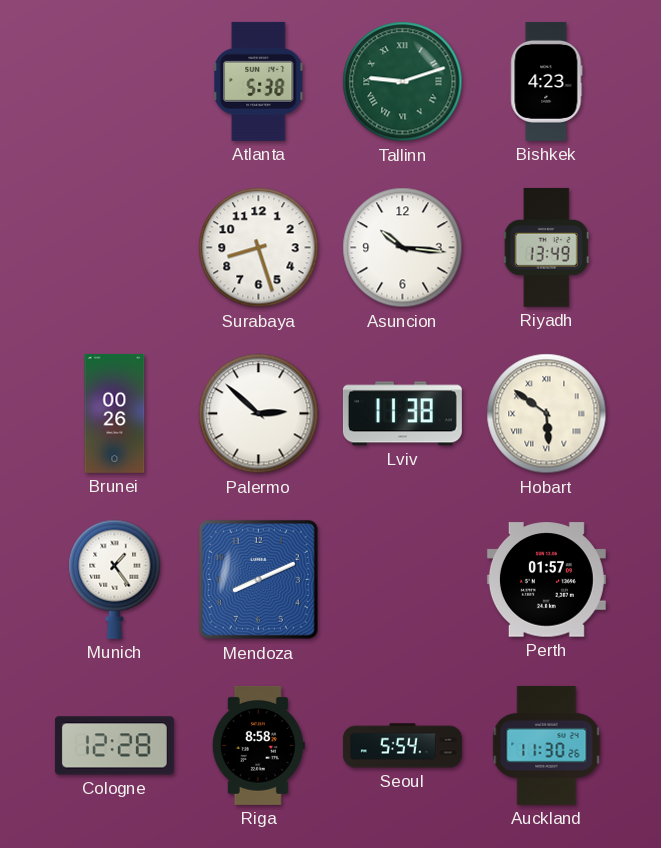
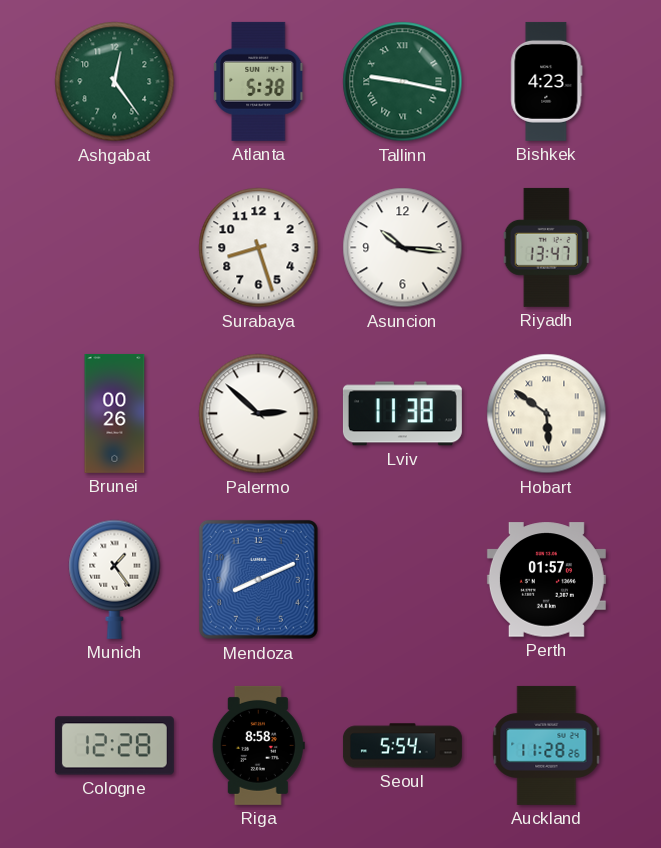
Ashgabat: none -> 12:24
Tallinn: 9:12 -> 9:17
Riyadh: 13:49 -> 13:47
Auckland: 11:30 -> 11:28
